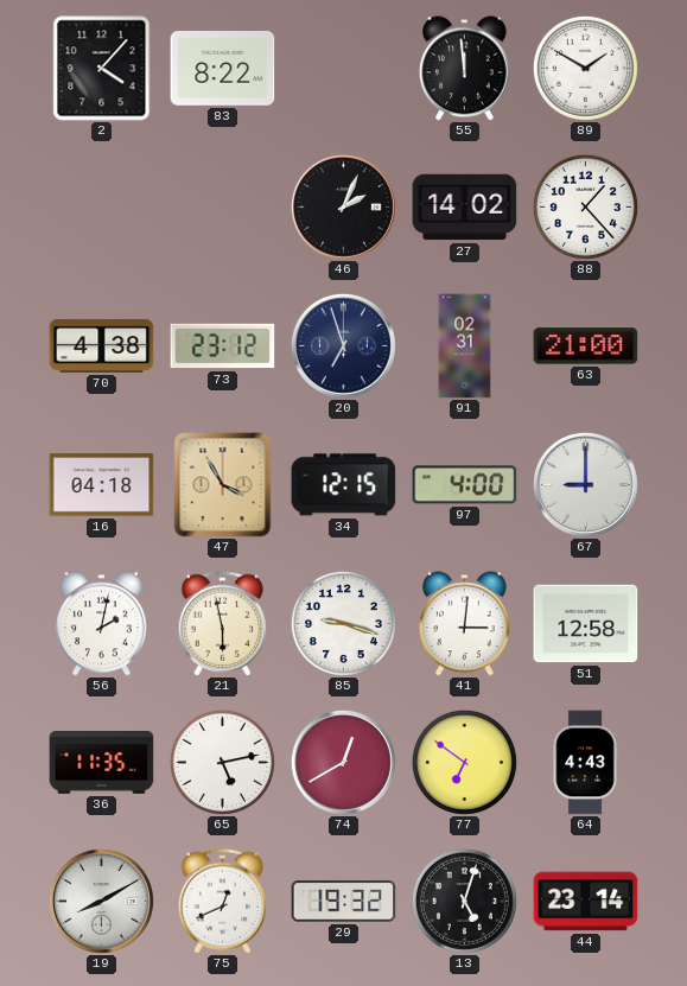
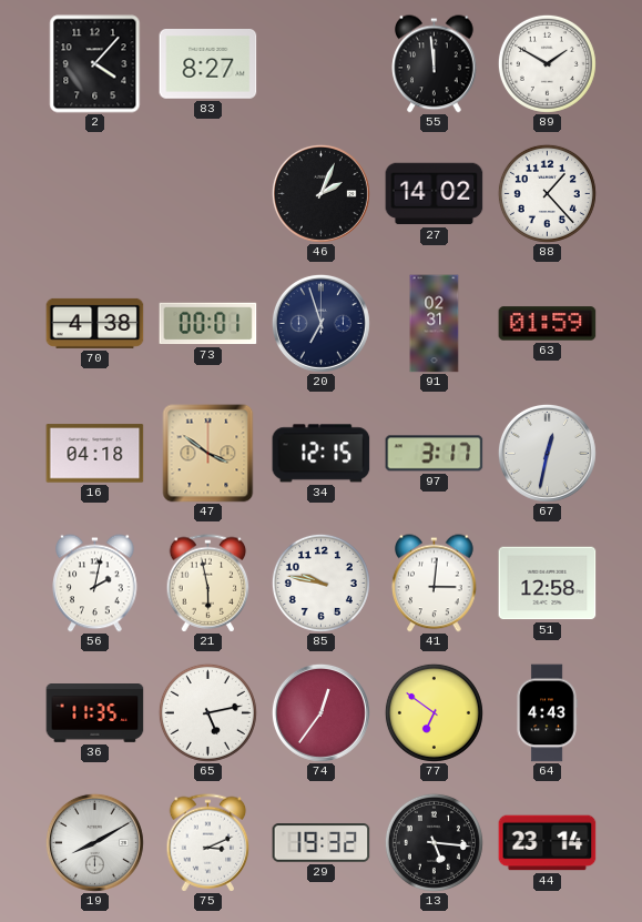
83: 8:22 -> 8:27
73: 23:12 -> 00:01
63: 21:00 -> 01:59
47: 3:55 -> 3:51
97: 4:00 -> 3:17
67: 9:00 -> 12:32
85: 9:18 -> 9:47
74: 12:40 -> 12:36
75: 12:41 -> 3:11
13: 5:03 -> 5:16
